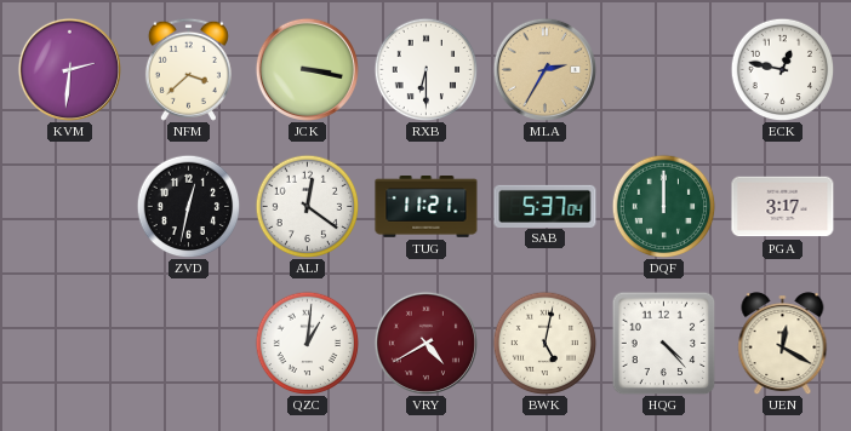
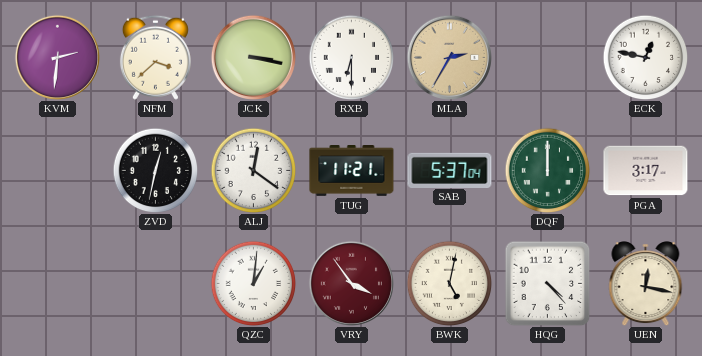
VRY: 4:40 -> 3:54
UEN: 12:20 -> 12:17
